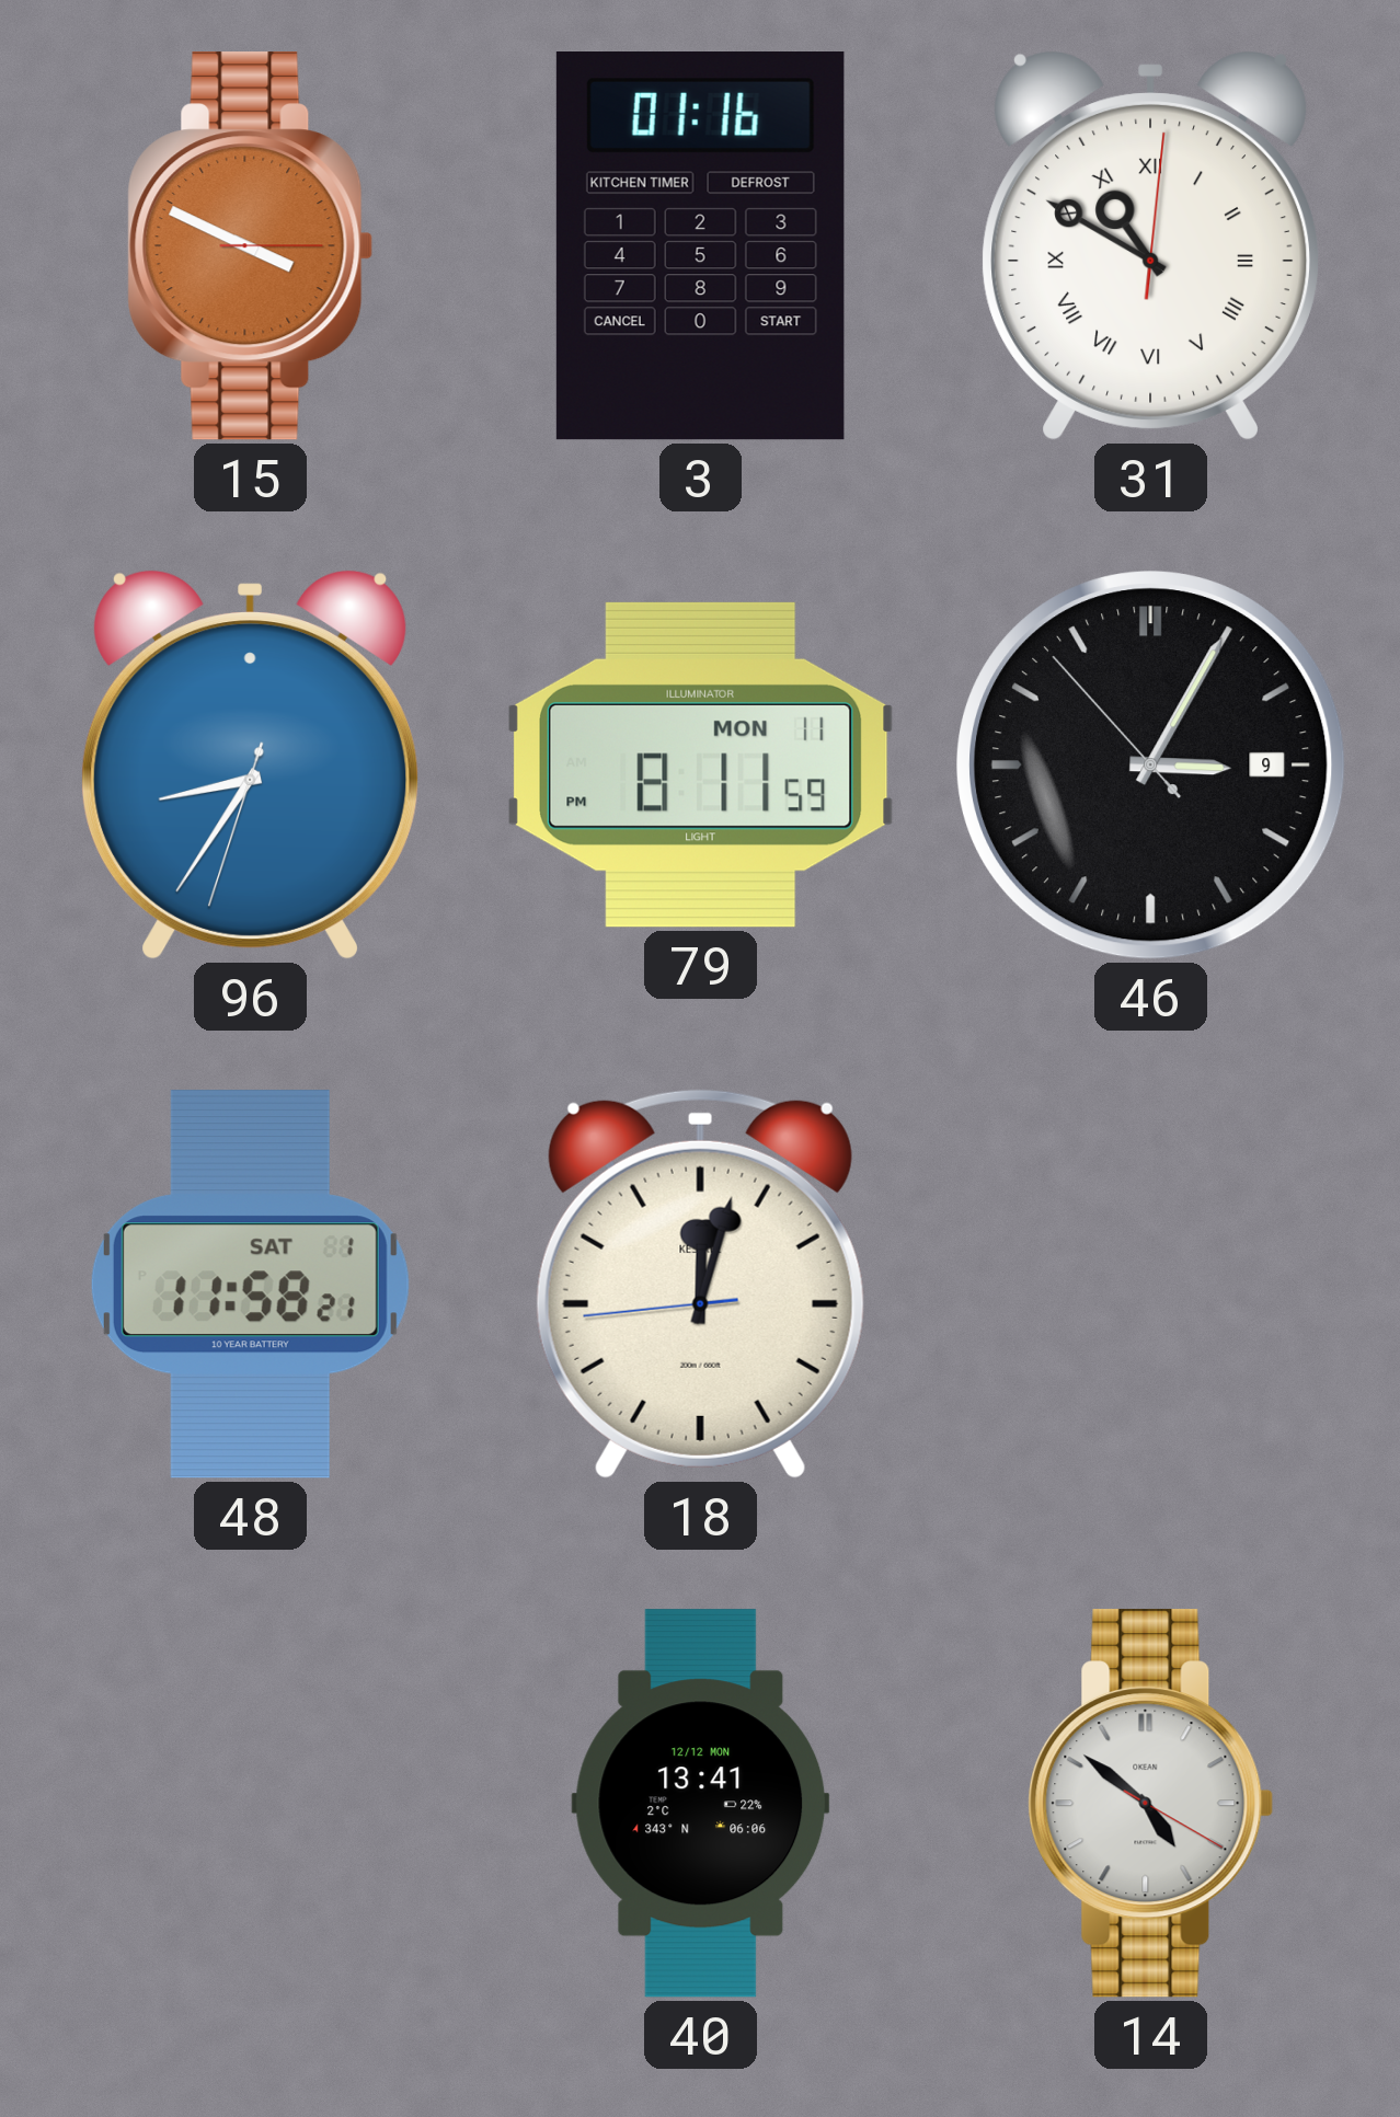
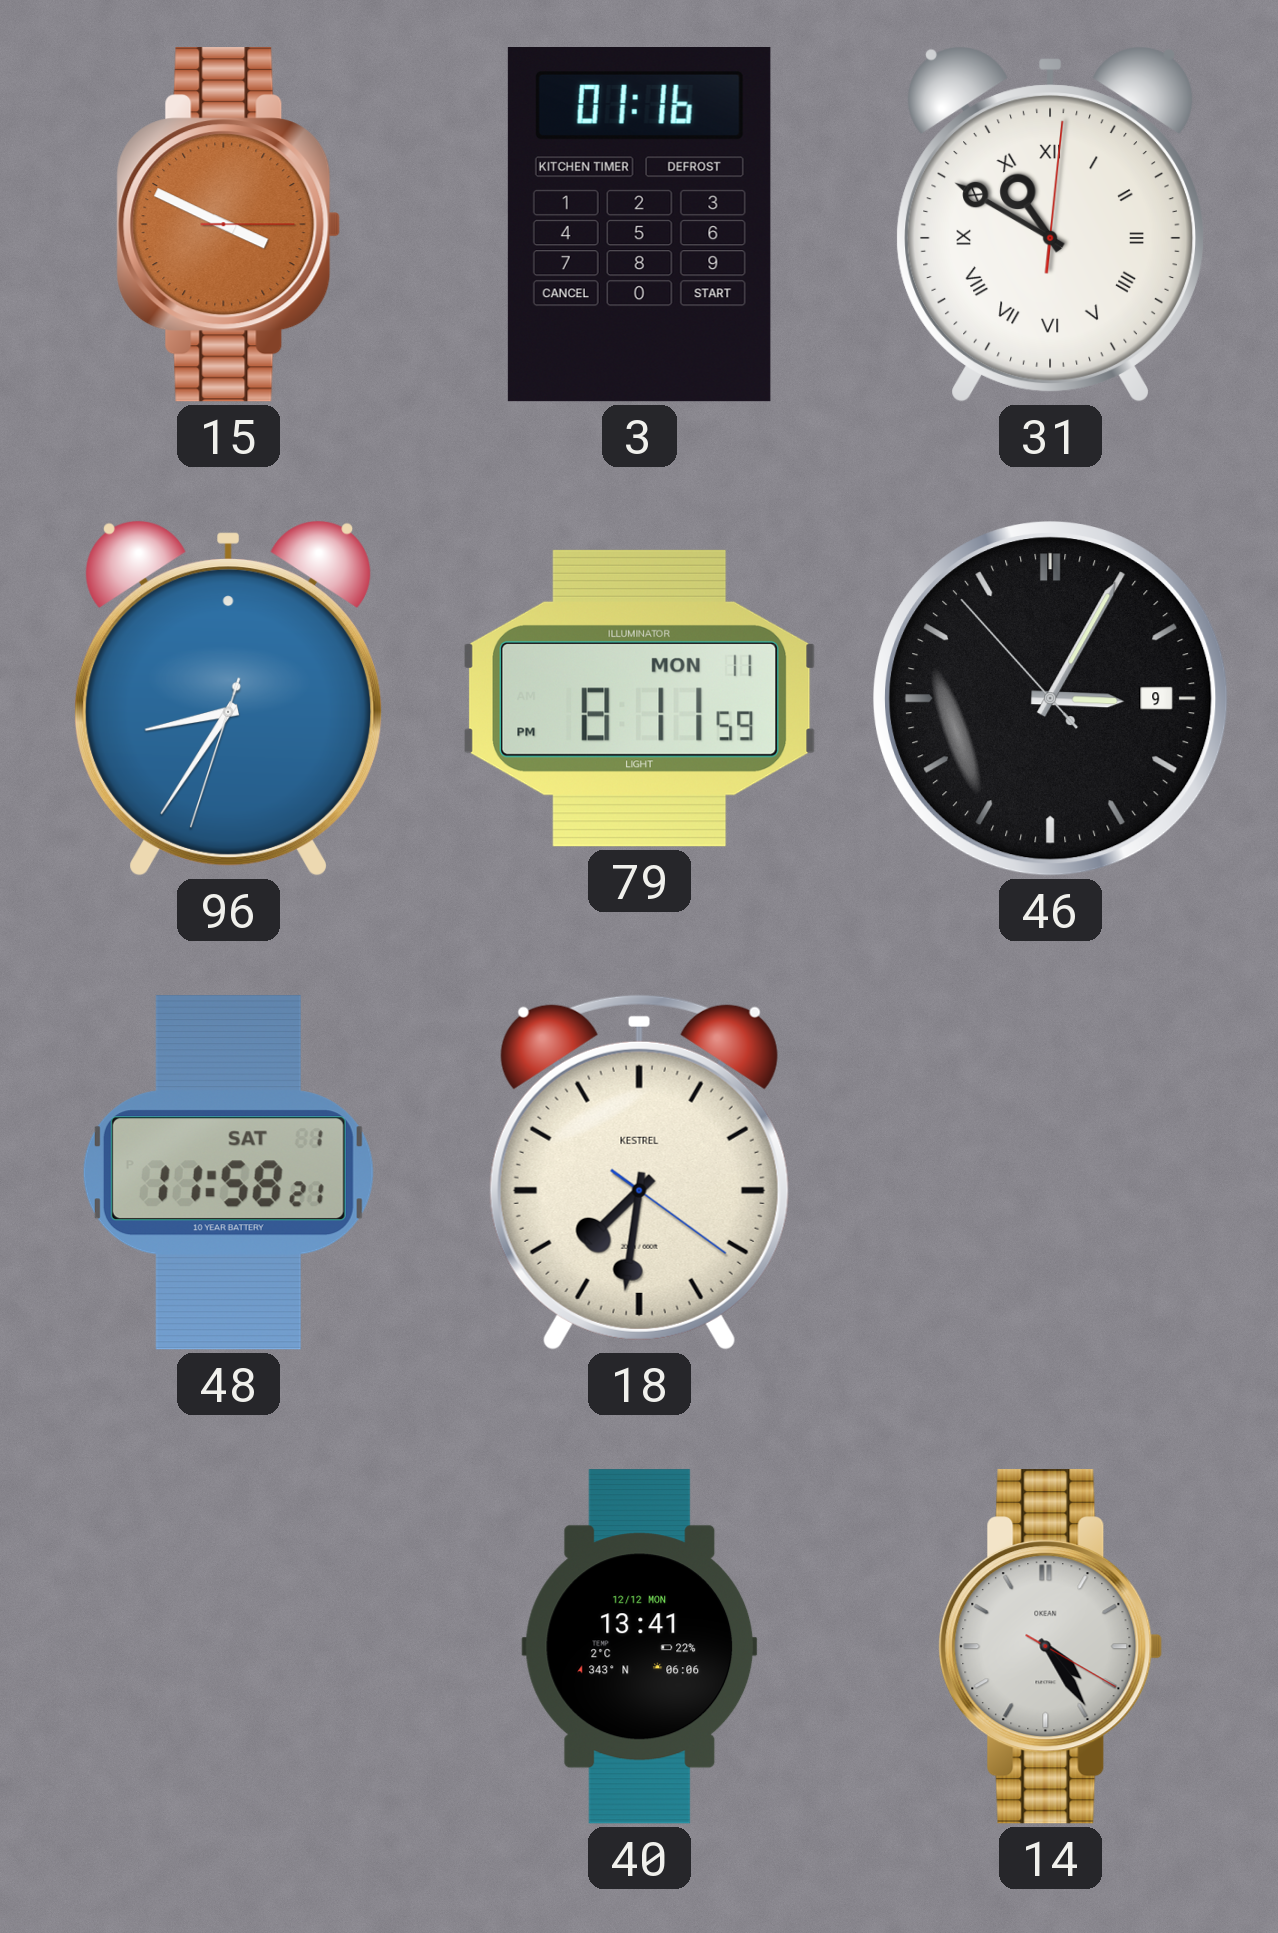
18: 12:02 -> 7:31
14: 4:51 -> 4:24
